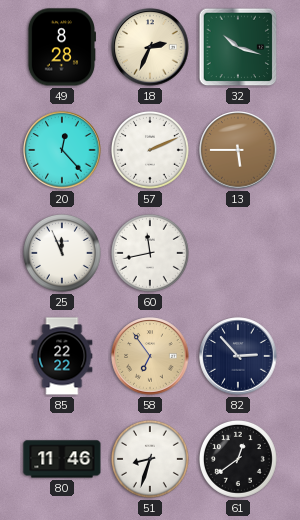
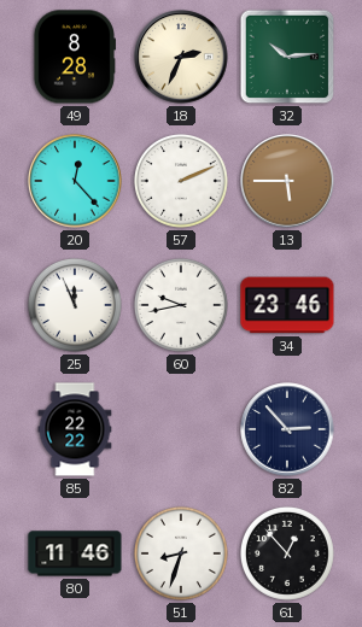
32: 10:18 -> 10:14
60: 11:43 -> 9:43
34: none -> 23:46
58: 6:54 -> none
61: 12:39 -> 12:53
